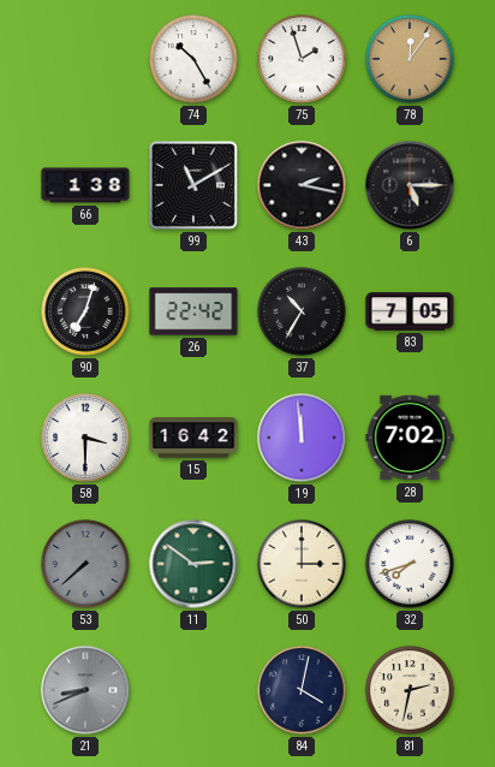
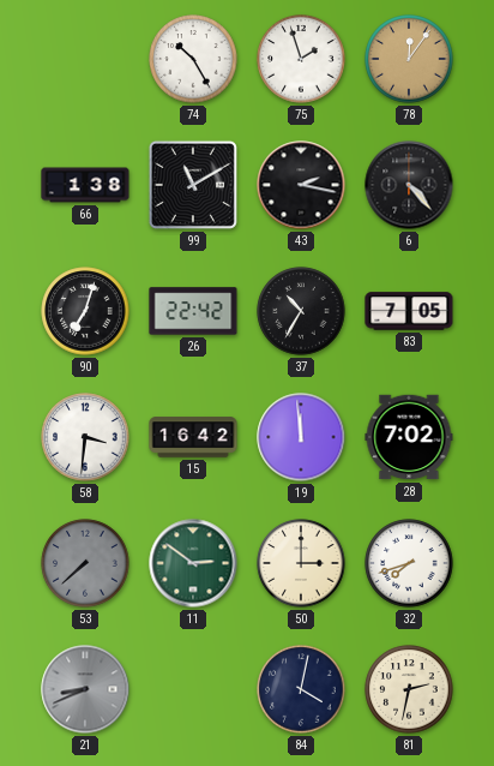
6: 5:15 -> 4:23
58: 3:30 -> 3:31
